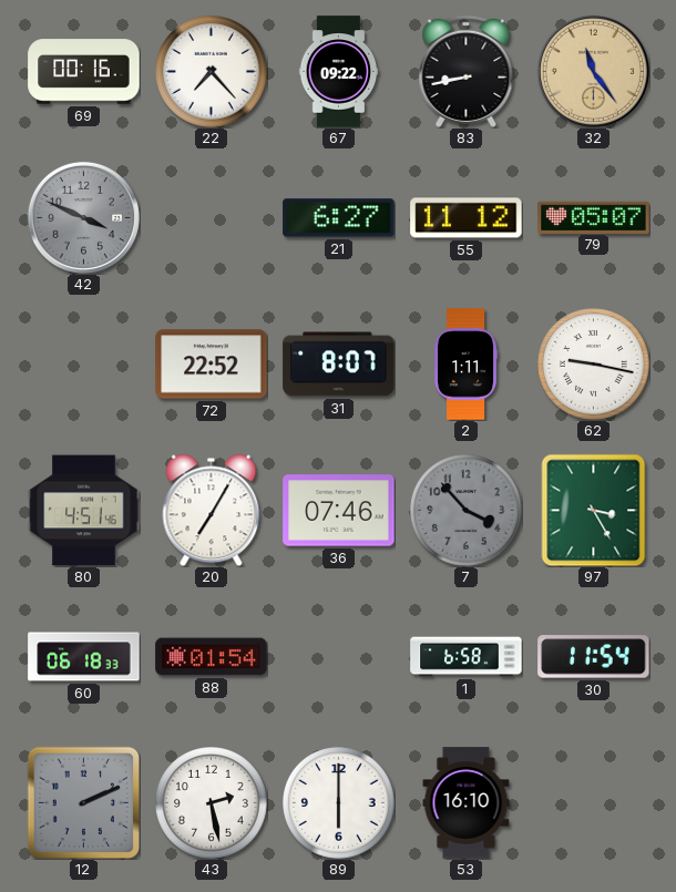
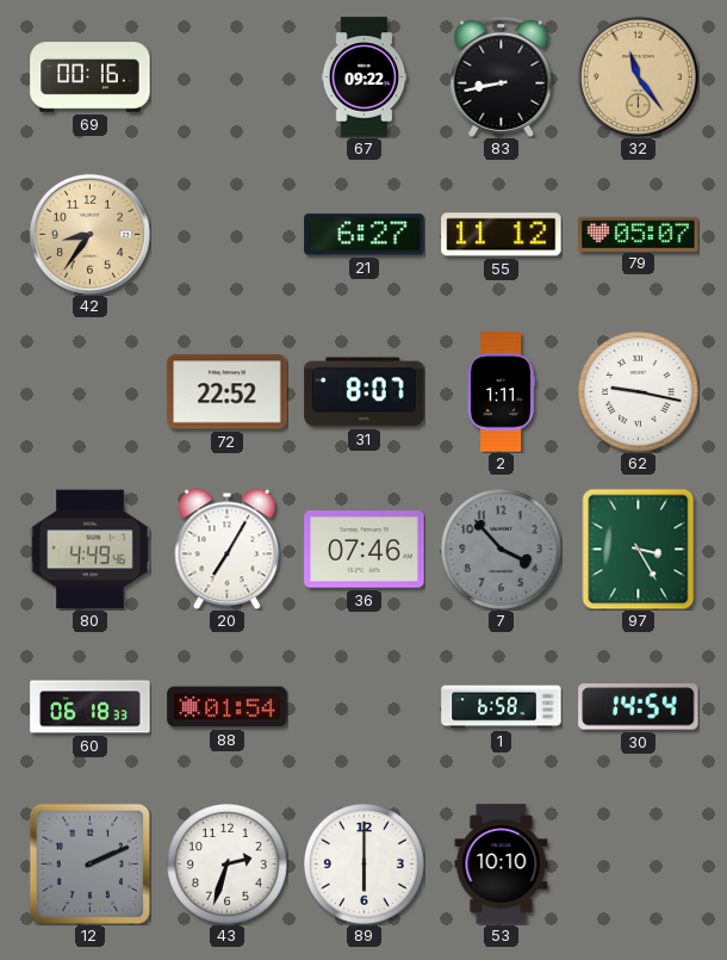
22: 7:23 -> none
42: 3:49 -> 8:36
42 dial: grey -> champagne
80: 4:51 -> 4:49
30: 11:54 -> 14:54
43: 2:28 -> 2:33
53: 16:10 -> 10:10
